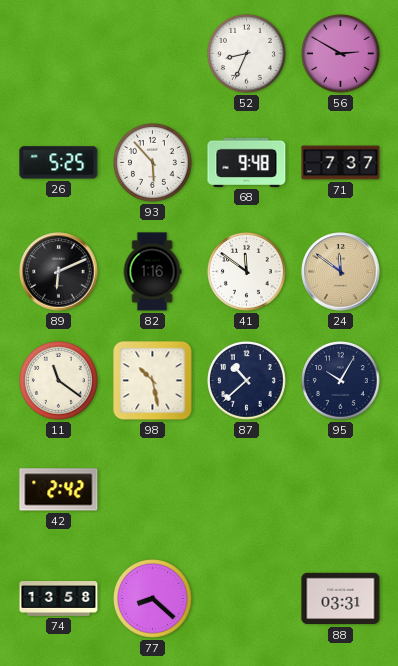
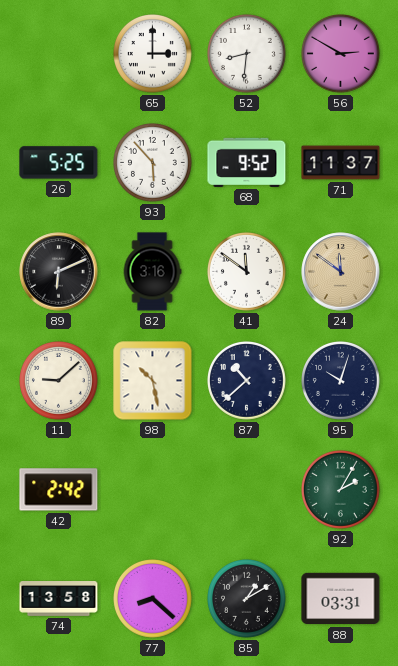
65: none -> 3:00
52: 8:34 -> 8:31
68: 9:48 -> 9:52
71: 7:37 -> 11:37
82: 1:16 -> 3:16
11: 11:21 -> 9:08
95: 10:05 -> 10:03
92: none -> 2:05
85: none -> 1:10
